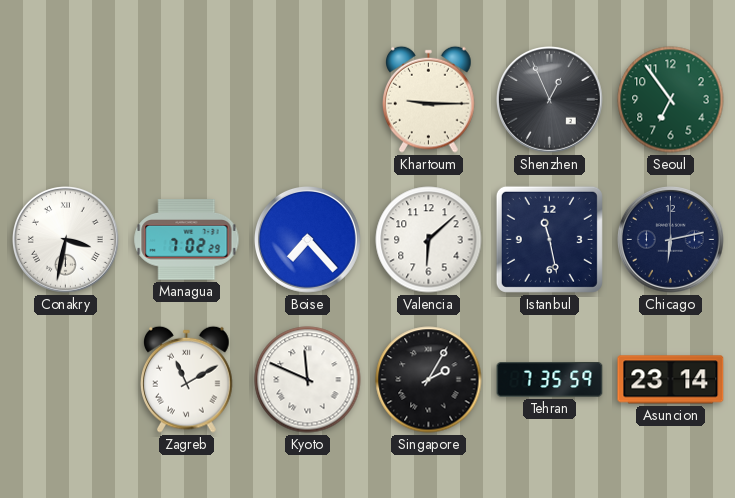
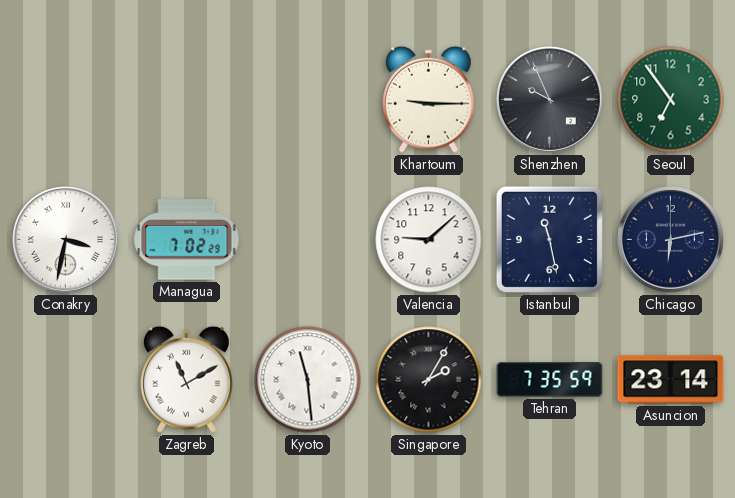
Shenzhen: 12:56 -> 9:56
Boise: 7:23 -> none
Valencia: 6:08 -> 9:08
Kyoto: 11:49 -> 11:29
